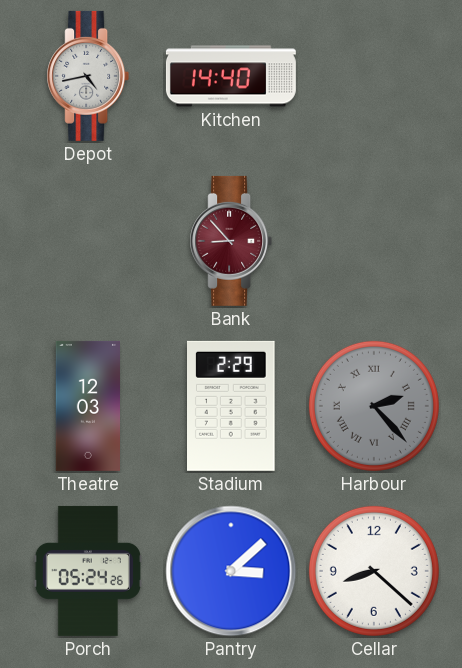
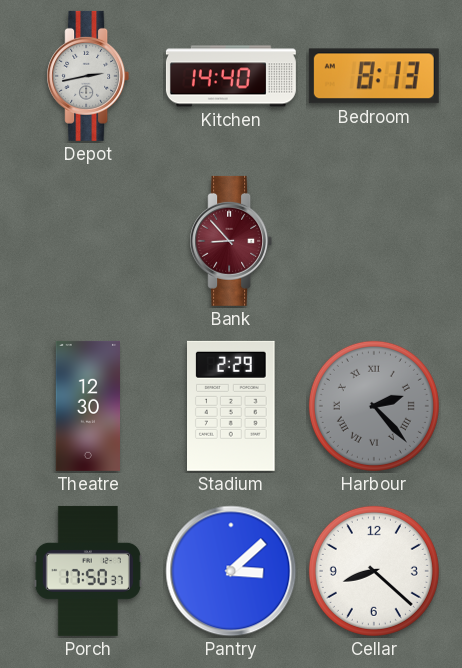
Depot: 4:43 -> 2:43
Bedroom: none -> 8:13
Theatre: 12:03 -> 12:30
Porch: 05:24 -> 17:50
